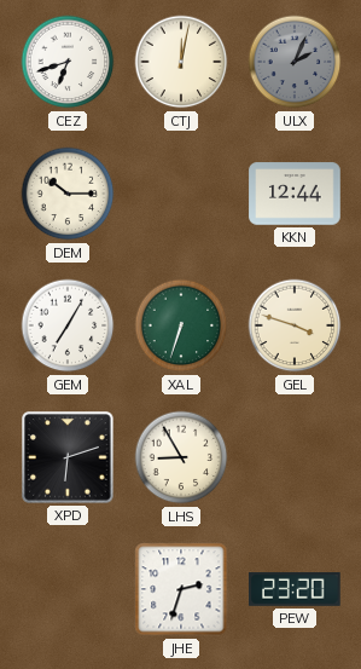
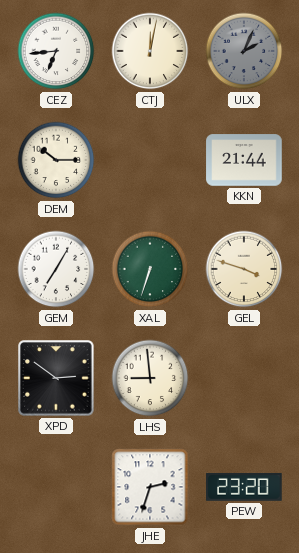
CEZ: 6:42 -> 6:44
KKN: 12:44 -> 21:44
XPD: 6:12 -> 2:51
LHS: 8:55 -> 8:59
